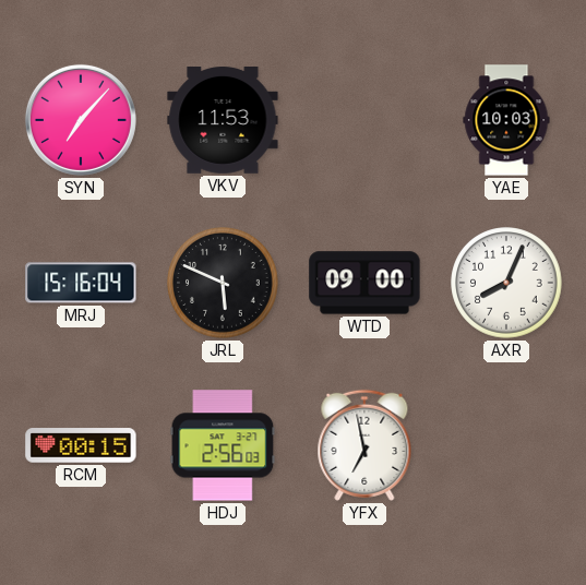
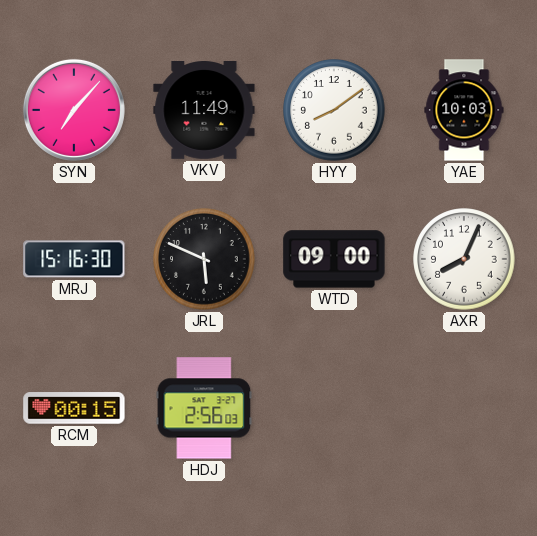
VKV: 11:53 -> 11:49
HYY: none -> 8:09
MRJ: 15:16:04 -> 15:16:30
YFX: 6:58 -> none
